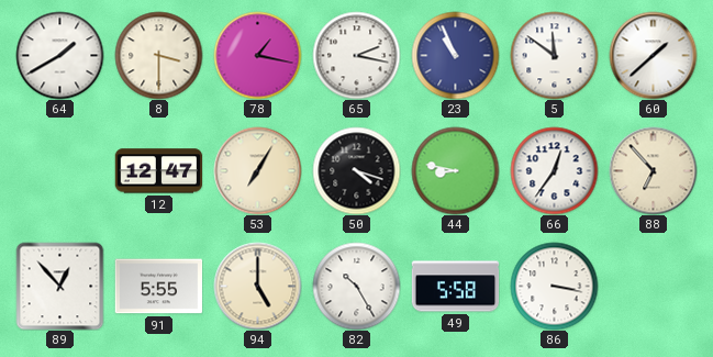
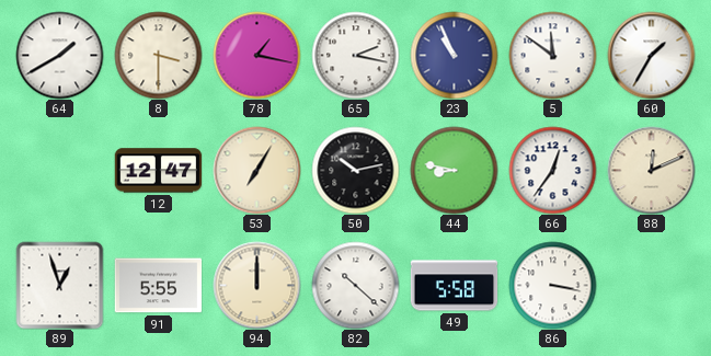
60: 1:38 -> 1:35
50: 4:18 -> 10:13
88: 6:53 -> 12:11
89: 12:53 -> 12:57
94: 5:00 -> 12:00
82: 10:25 -> 10:22
